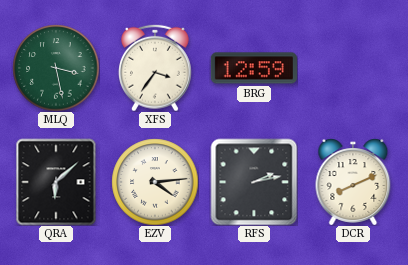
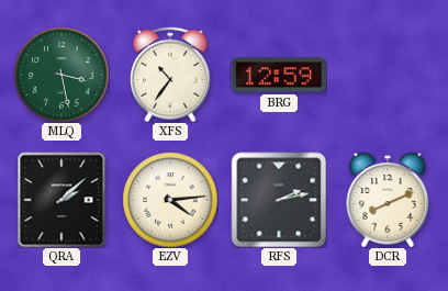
XFS: 3:36 -> 10:36
QRA: 6:08 -> 2:08
